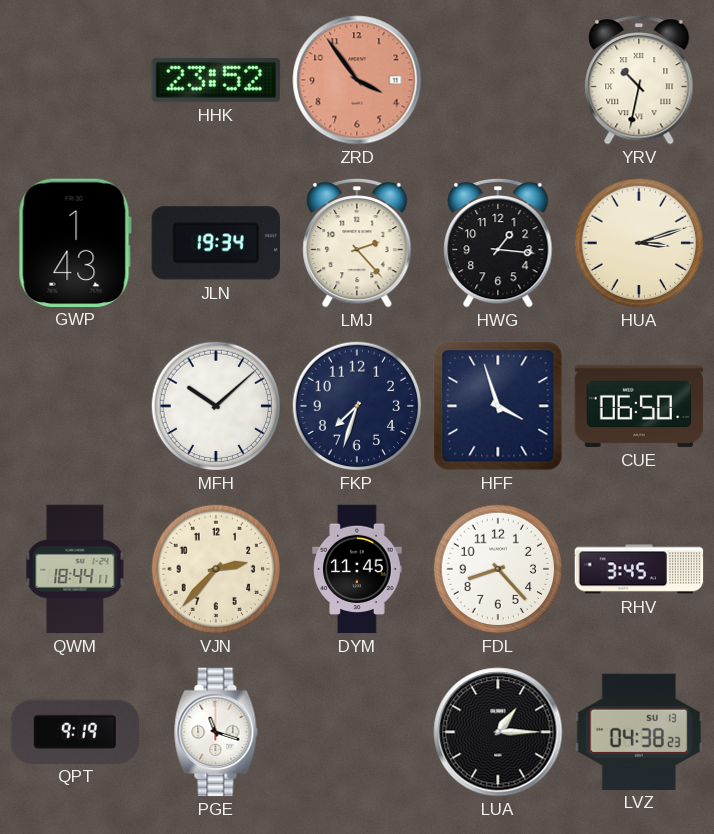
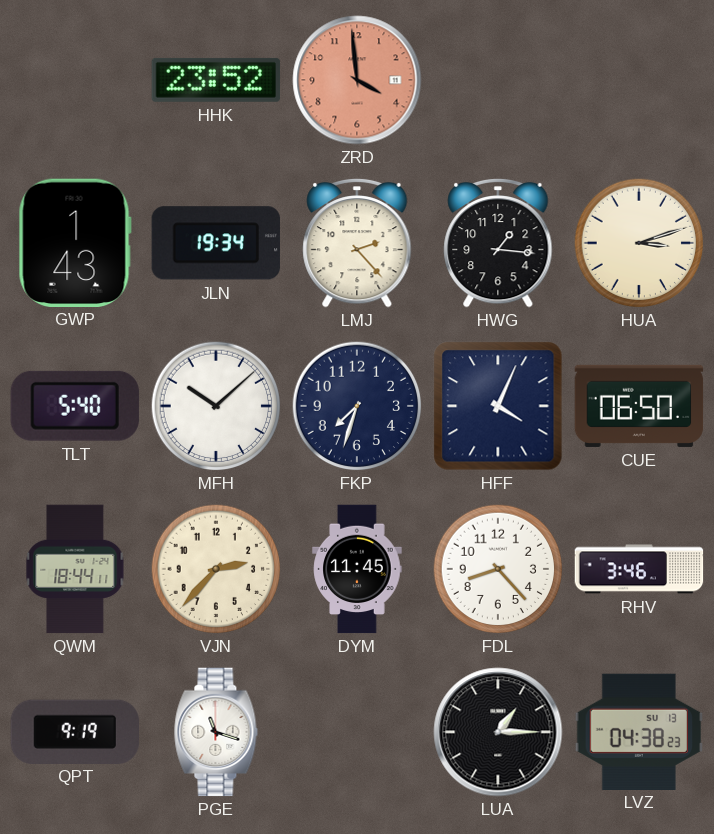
ZRD: 3:54 -> 3:59
YRV: 10:32 -> none
TLT: none -> 5:40
HFF: 3:57 -> 4:04
RHV: 3:45 -> 3:46
